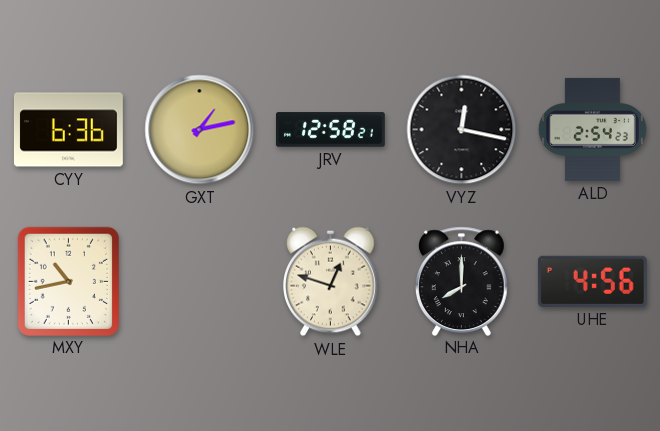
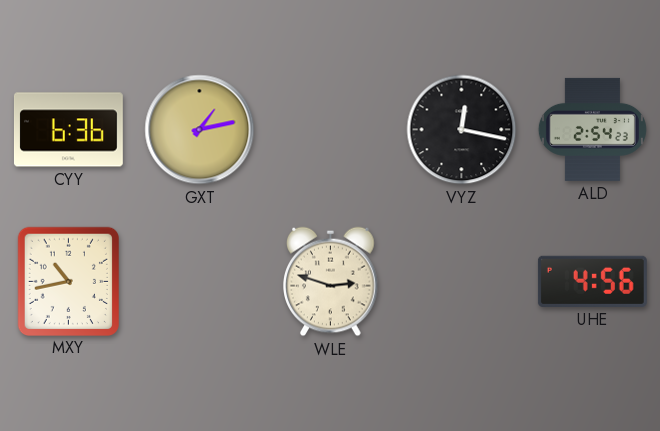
JRV: 12:58 -> none
WLE: 12:48 -> 2:48
NHA: 8:00 -> none
